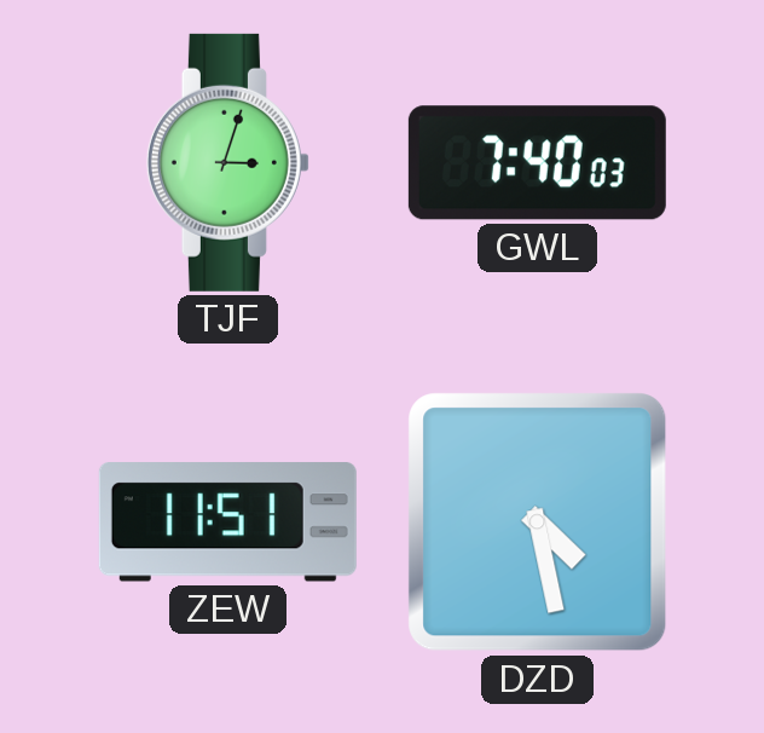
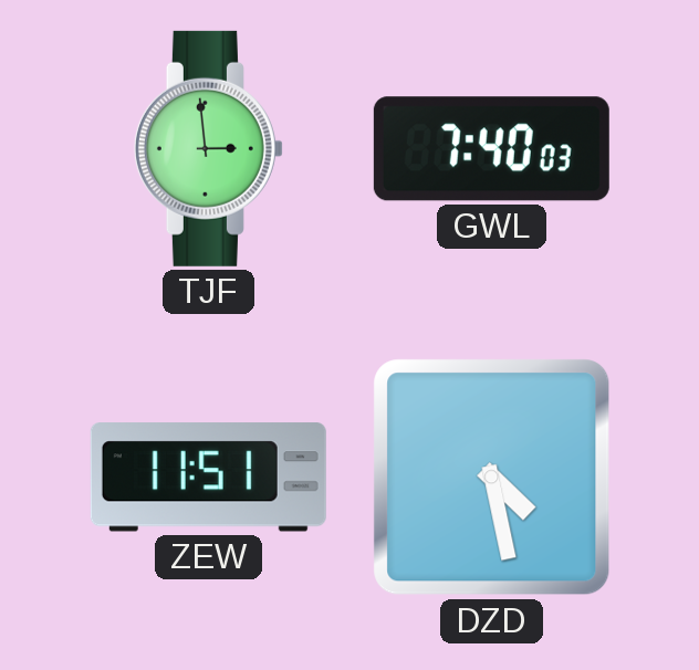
TJF: 3:03 -> 2:59
